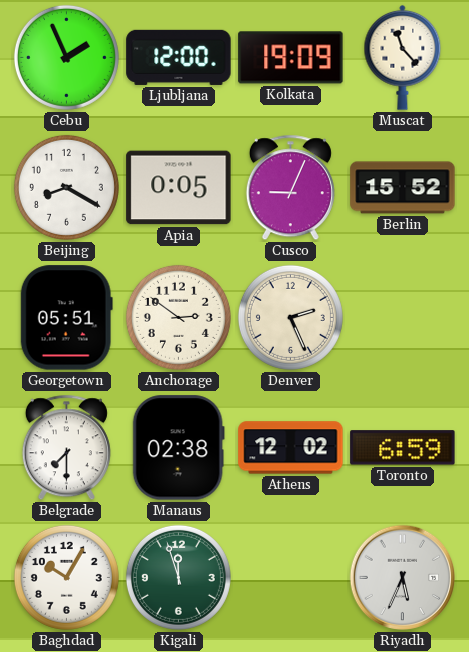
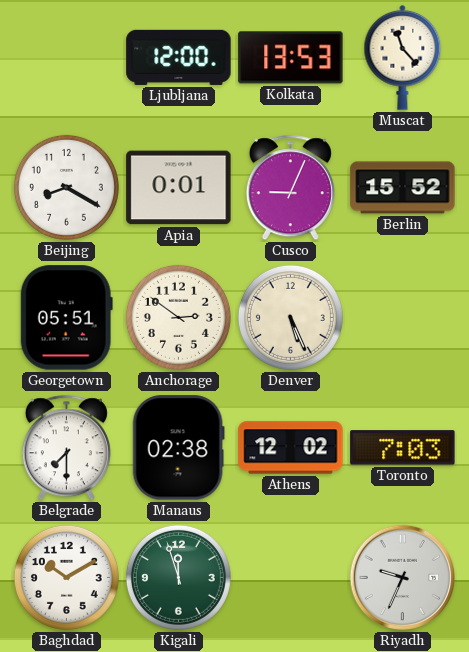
Cebu: 1:56 -> none
Kolkata: 19:09 -> 13:53
Apia: 0:05 -> 0:01
Denver: 2:26 -> 5:26
Toronto: 6:59 -> 7:03
Baghdad: 10:05 -> 10:10
Riyadh: 5:34 -> 9:34
